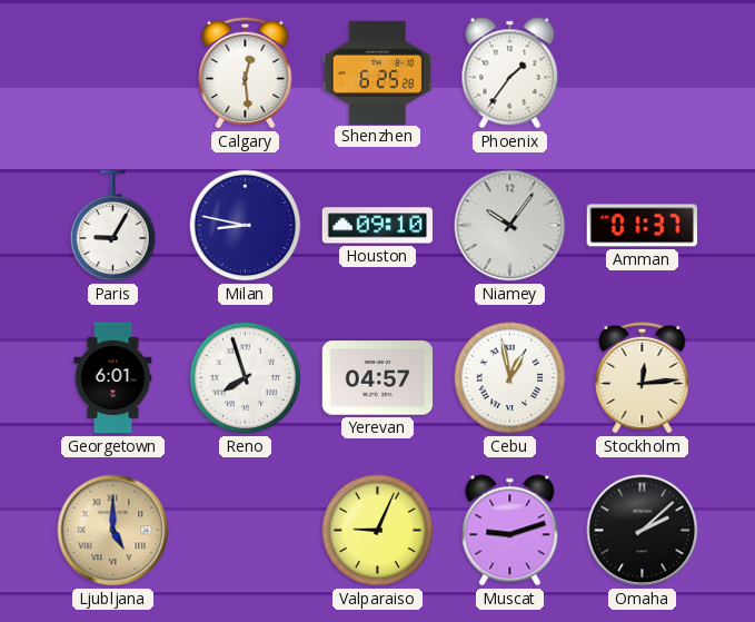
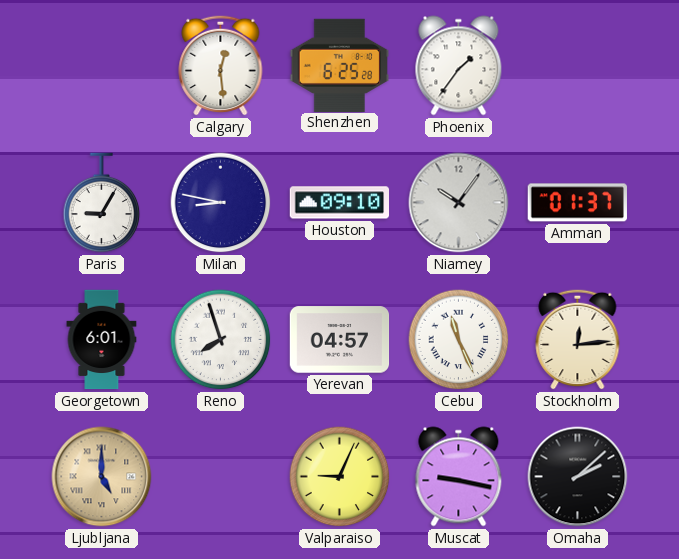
Cebu: 12:58 -> 11:26
Muscat: 9:12 -> 9:17
